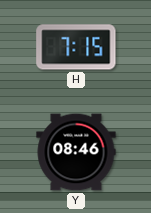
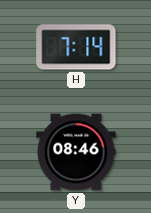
H: 7:15 -> 7:14
